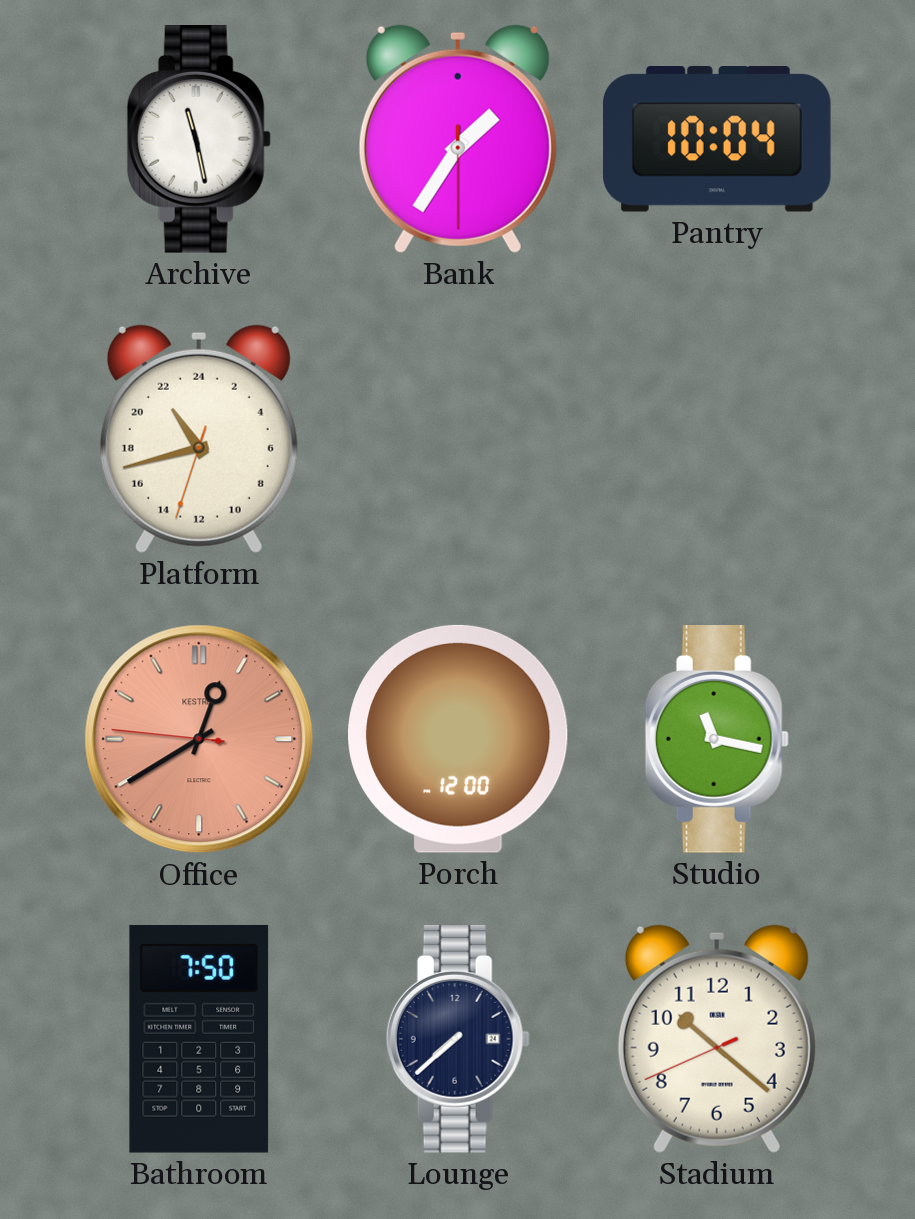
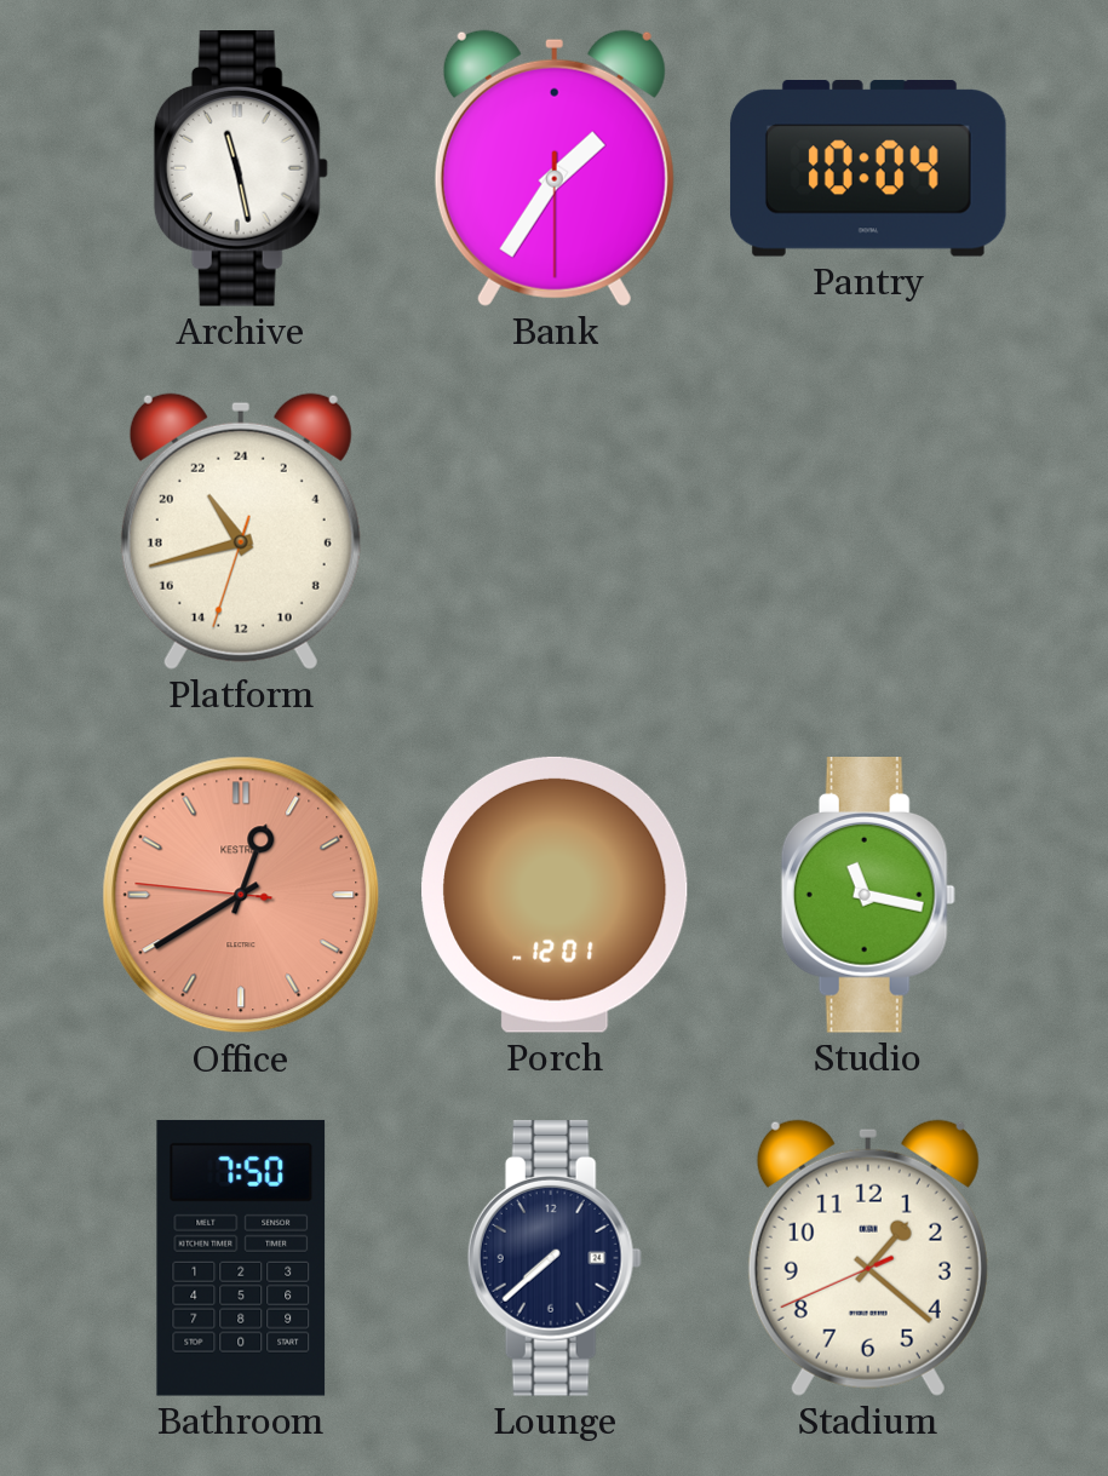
Porch: 12:00 -> 12:01
Stadium: 10:21 -> 1:21
